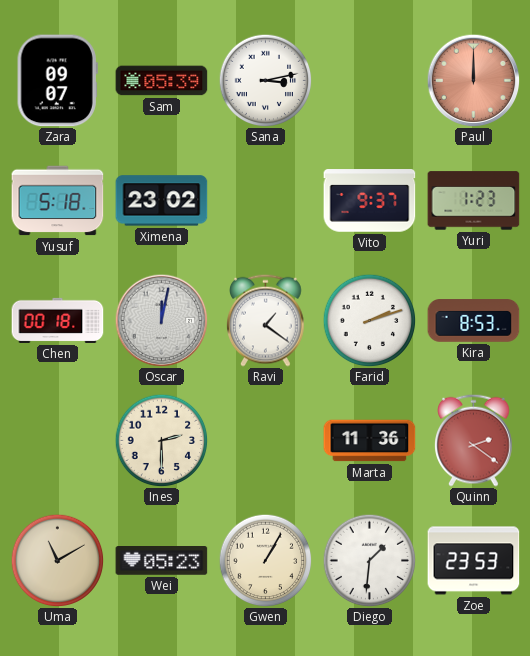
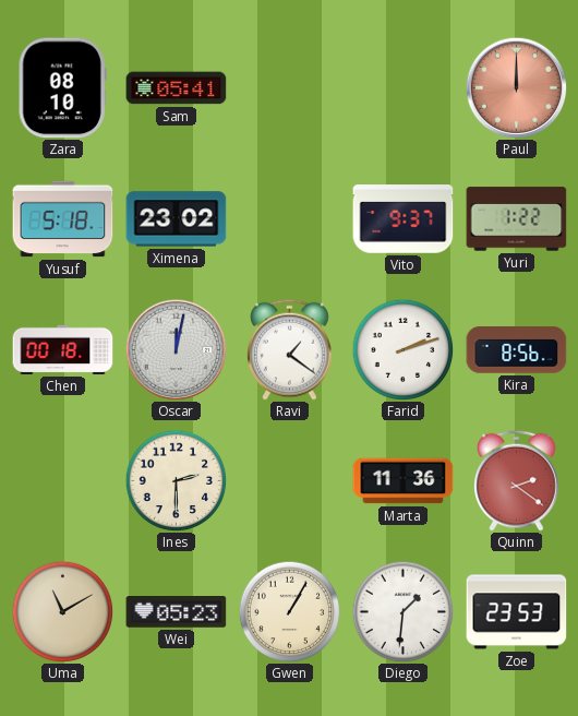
Zara: 09:07 -> 08:10
Sam: 05:39 -> 05:41
Sana: 3:13 -> none
Yuri: 1:23 -> 1:22
Kira: 8:53 -> 8:56
